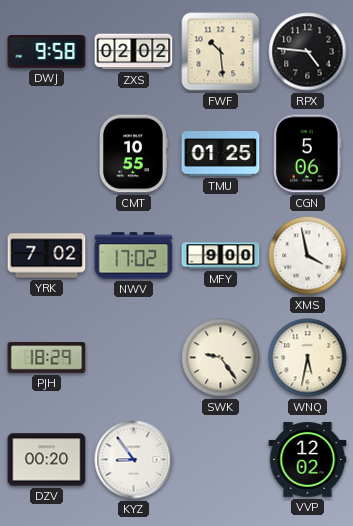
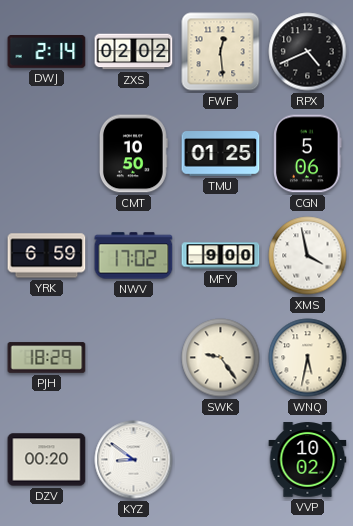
DWJ: 9:58 -> 2:14
FWF: 10:29 -> 12:29
RPX: 4:46 -> 4:41
CMT: 10:55 -> 10:50
YRK: 7:02 -> 6:59
KYZ: 8:54 -> 8:51
VVP: 12:02 -> 10:02
